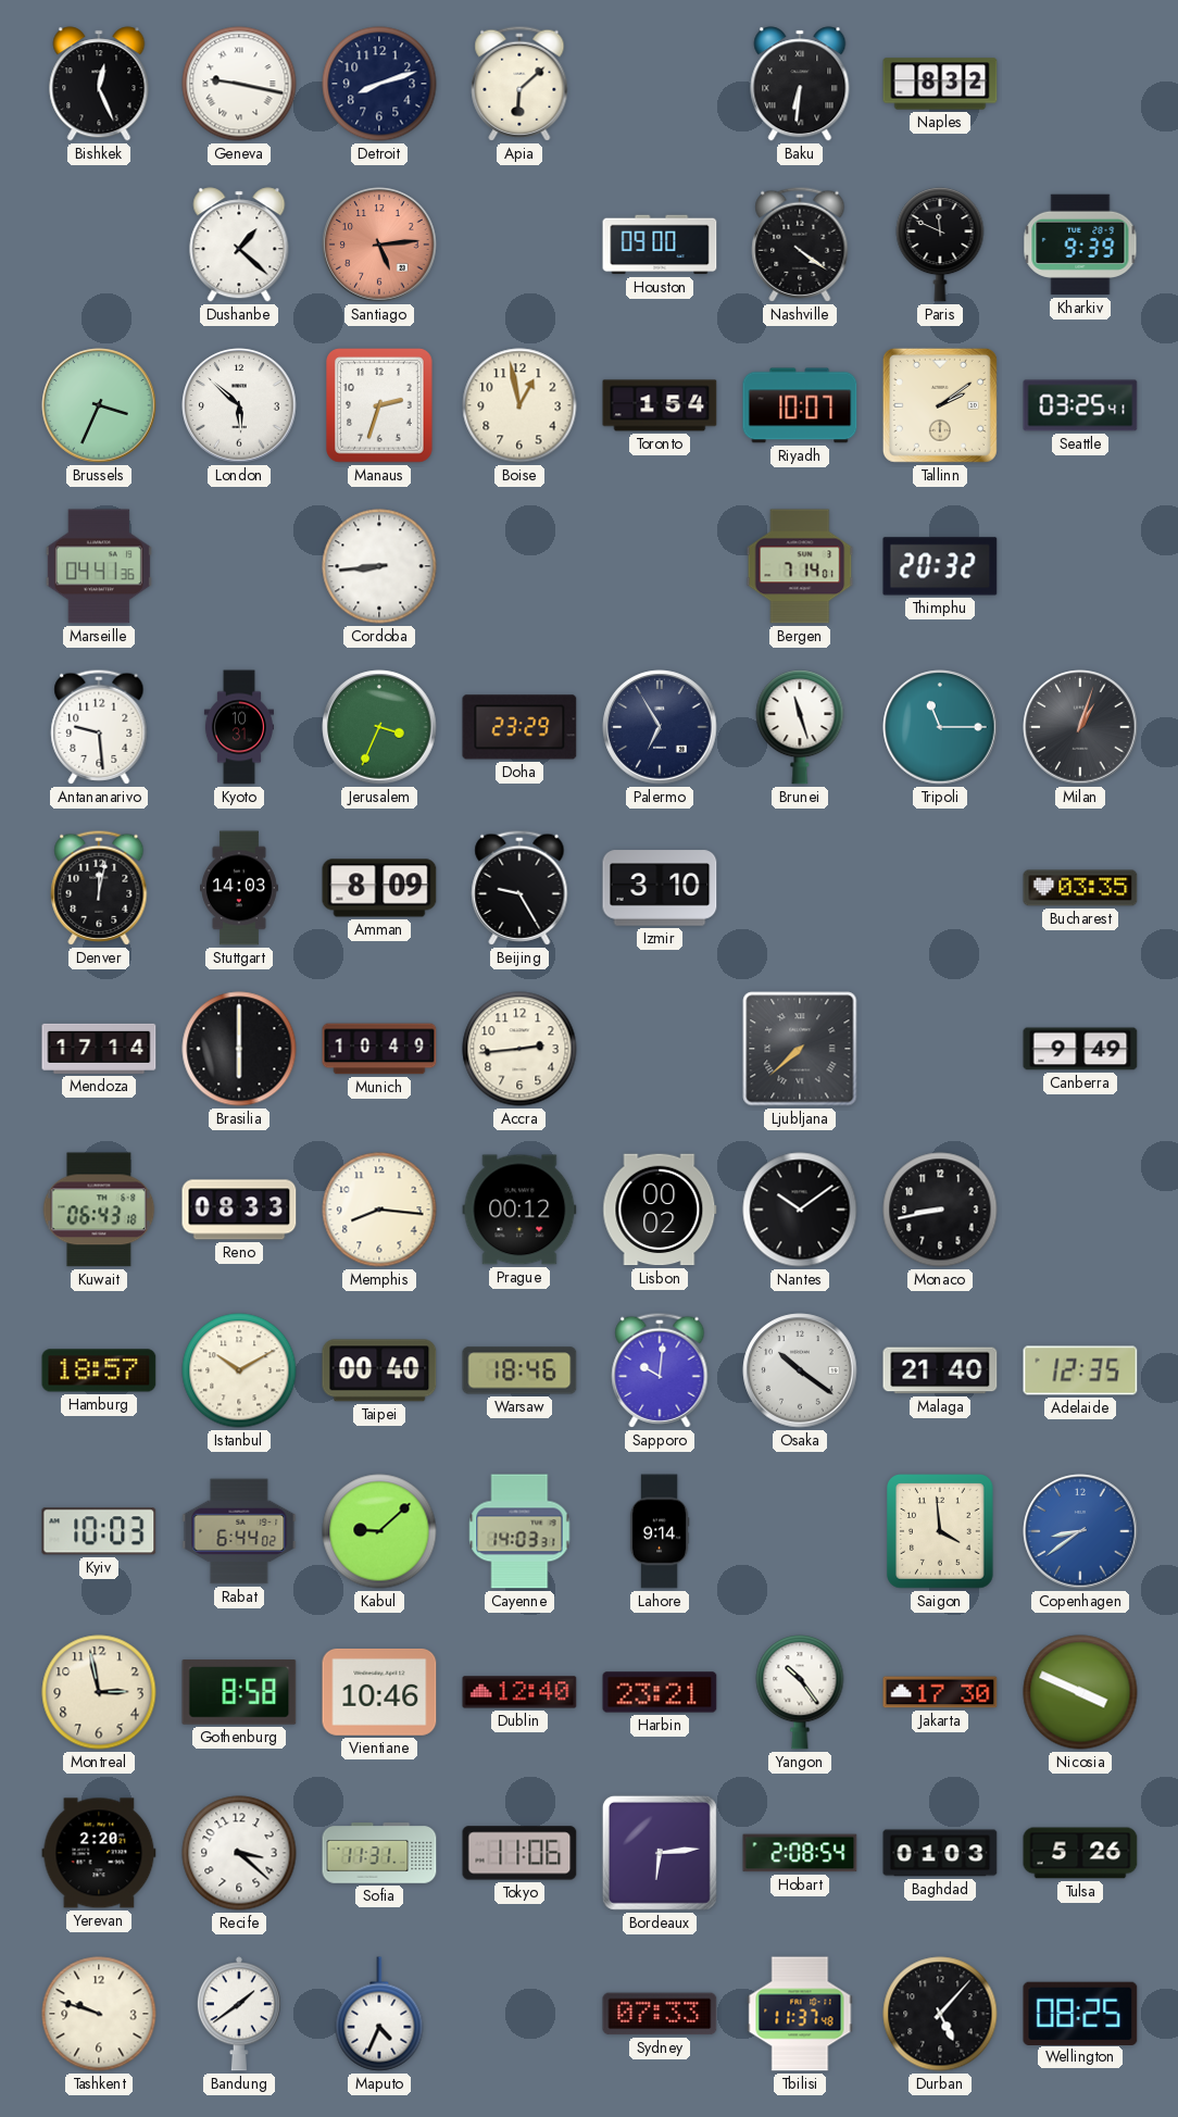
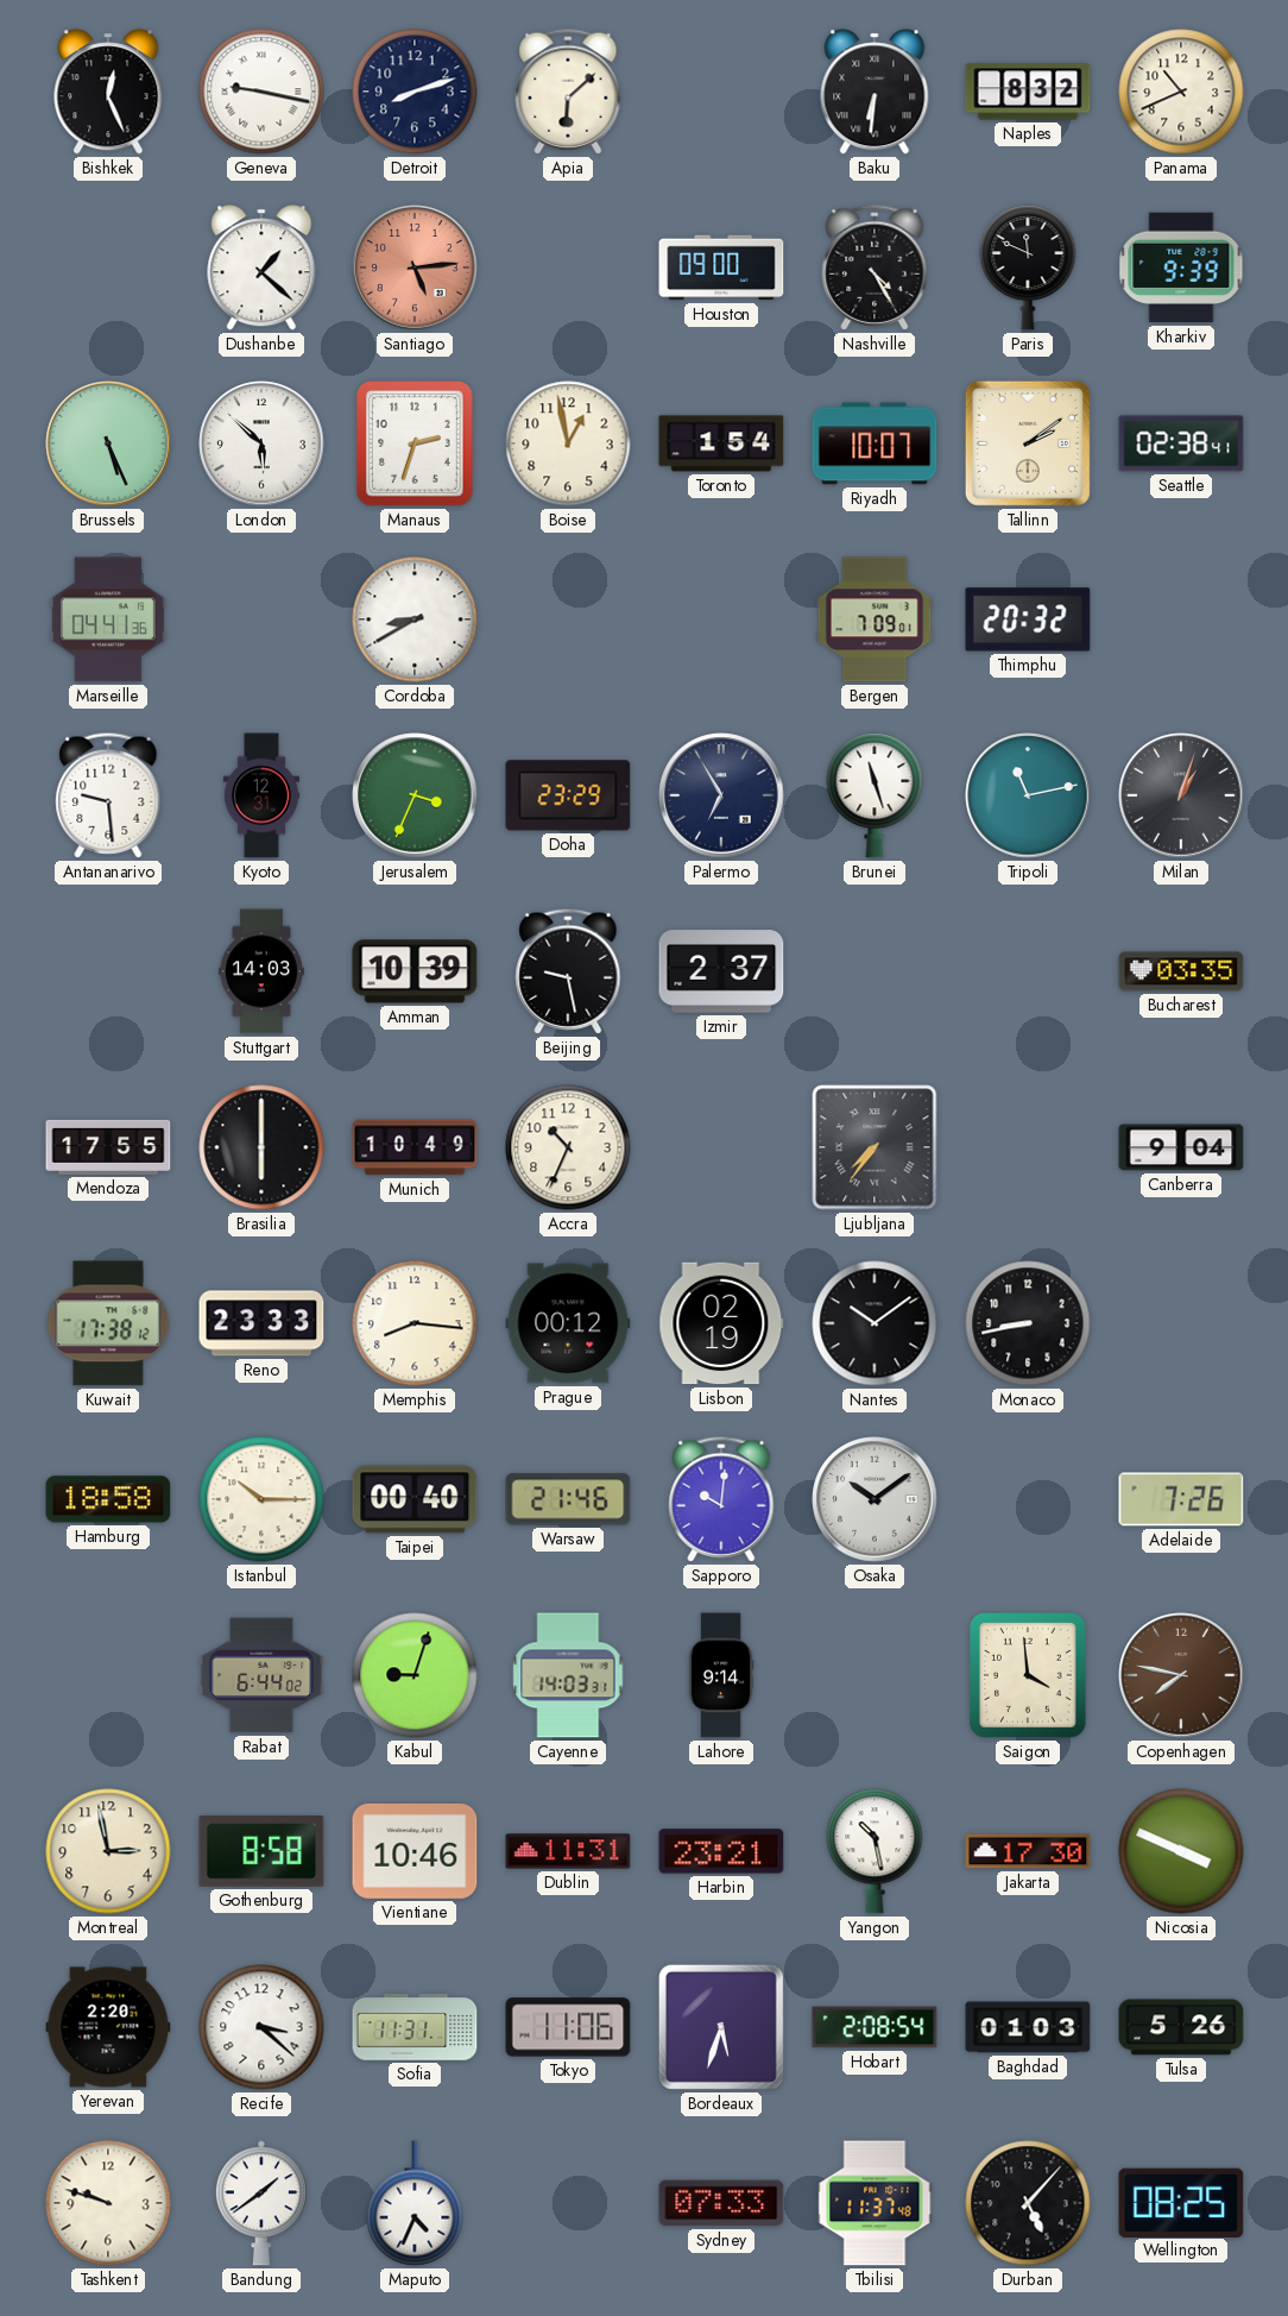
Panama: none -> 10:41
Nashville: 4:21 -> 4:25
Brussels: 3:34 -> 5:26
Seattle: 03:25 -> 02:38
Cordoba: 8:44 -> 8:40
Bergen: 7:14 -> 7:09
Kyoto: 10:31 -> 12:31
Tripoli: 11:15 -> 11:13
Denver: 12:02 -> none
Amman: 8:09 -> 10:39
Beijing: 9:25 -> 9:28
Izmir: 3:10 -> 2:37
Mendoza: 17:14 -> 17:55
Accra: 2:44 -> 10:34
Ljubljana: 7:38 -> 7:36
Canberra: 9:49 -> 9:04
Kuwait: 06:43 -> 17:38
Reno: 08:33 -> 23:33
Lisbon: 00:02 -> 02:19
Hamburg: 18:57 -> 18:58
Istanbul: 10:10 -> 10:15
Warsaw: 18:46 -> 21:46
Osaka: 10:21 -> 10:09
Malaga: 21:40 -> none
Adelaide: 12:35 -> 7:26
Kyiv: 10:03 -> none
Kabul: 9:08 -> 9:03
Copenhagen: 8:39 -> 7:47
Copenhagen dial: blue -> brown
Dublin: 12:40 -> 11:31
Yangon: 10:24 -> 10:28
Bordeaux: 6:14 -> 5:33
